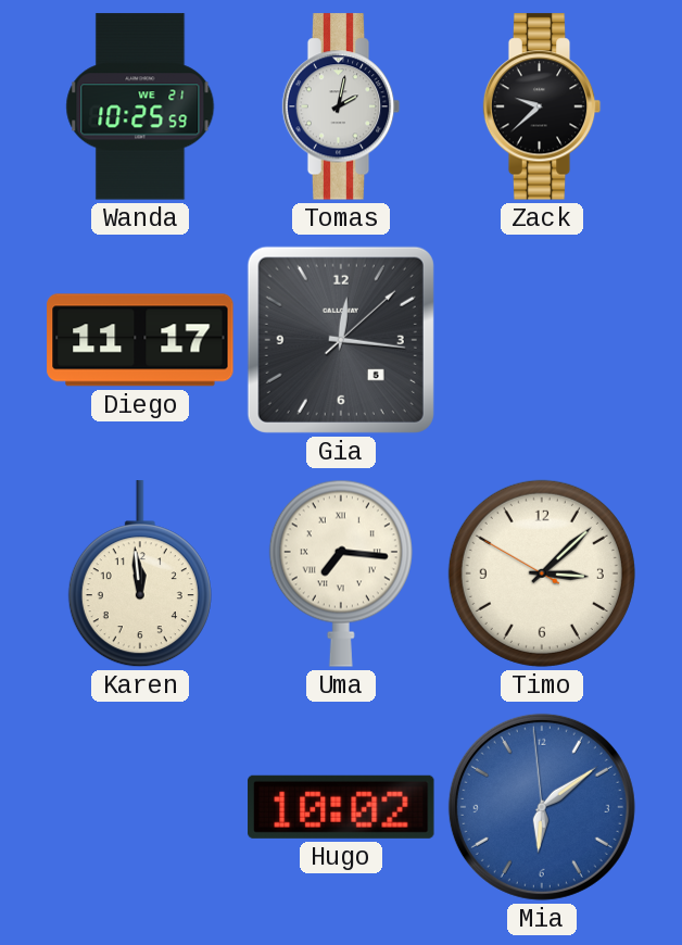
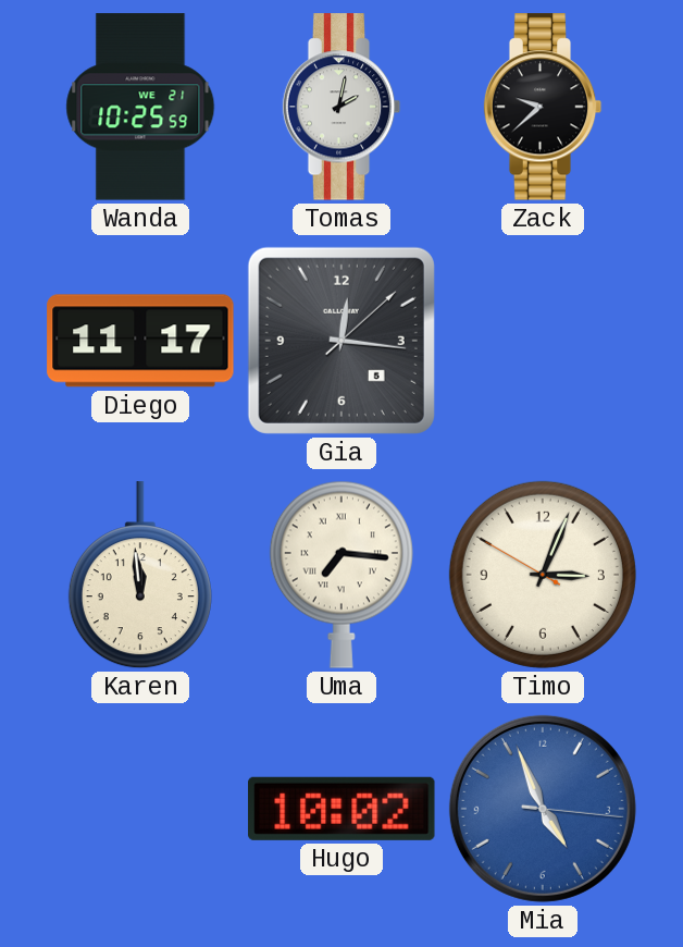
Timo: 3:07 -> 3:03
Mia: 6:08 -> 4:56
